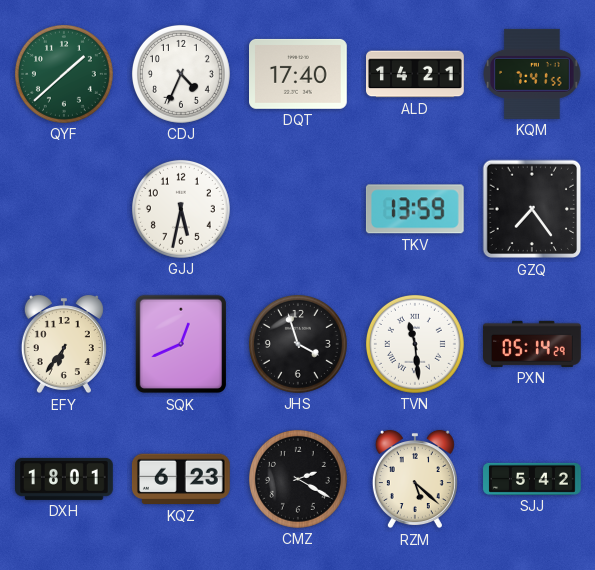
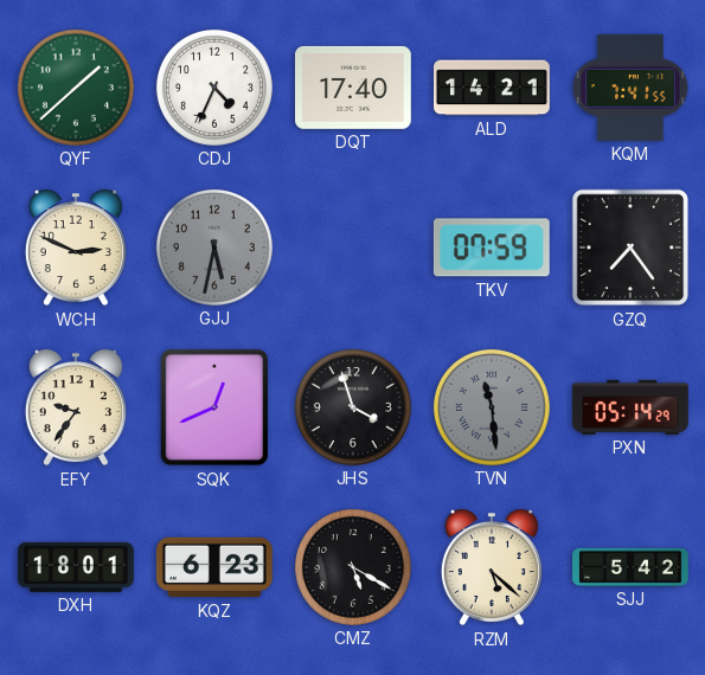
WCH: none -> 2:49
GJJ dial: white -> grey
TKV: 13:59 -> 07:59
EFY: 6:36 -> 9:36
TVN dial: white -> grey
CMZ: 2:20 -> 5:20
